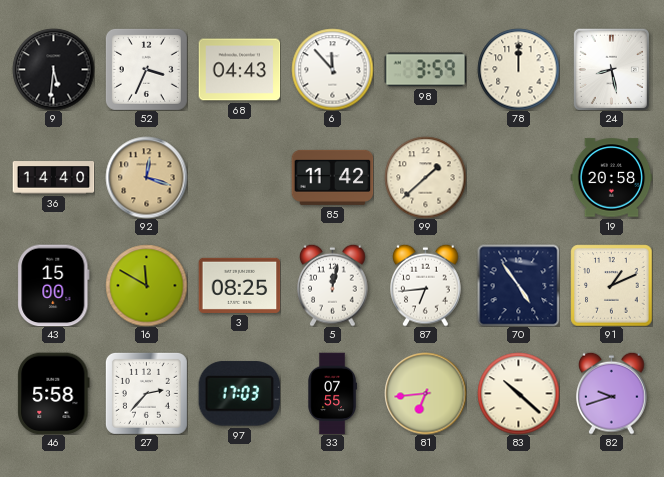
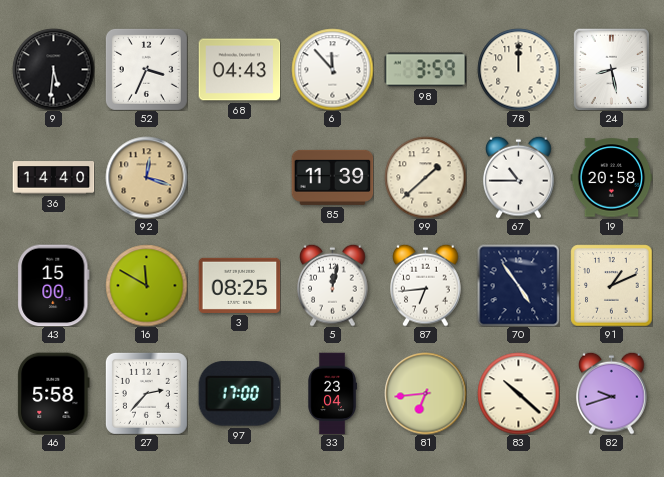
85: 11:42 -> 11:39
67: none -> 10:45
97: 17:03 -> 17:00
33: 07:55 -> 23:04
